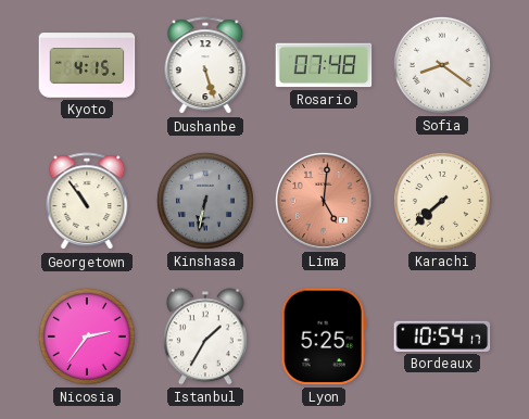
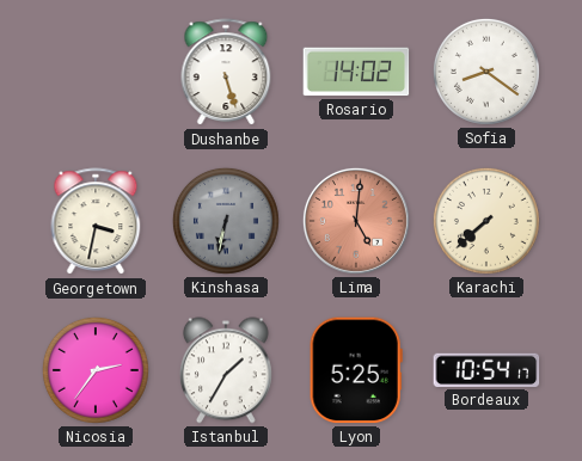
Kyoto: 4:15 -> none
Rosario: 07:48 -> 14:02
Georgetown: 10:54 -> 3:32
